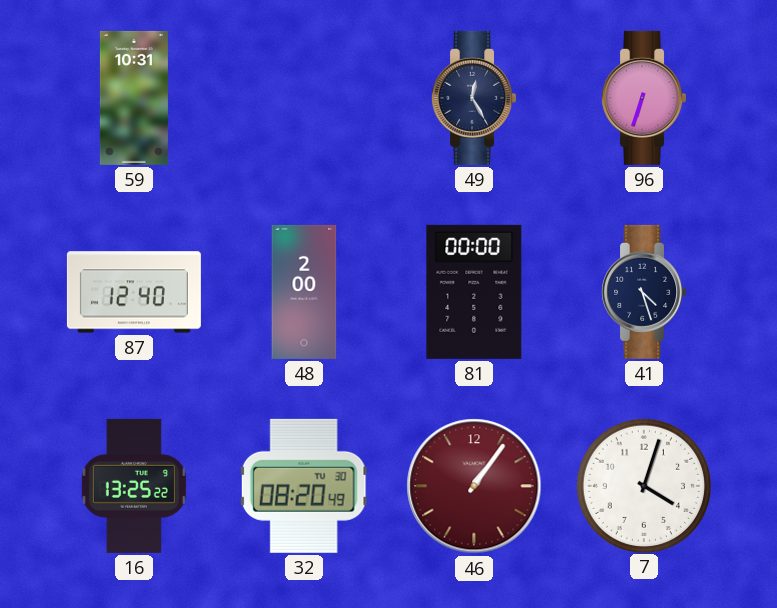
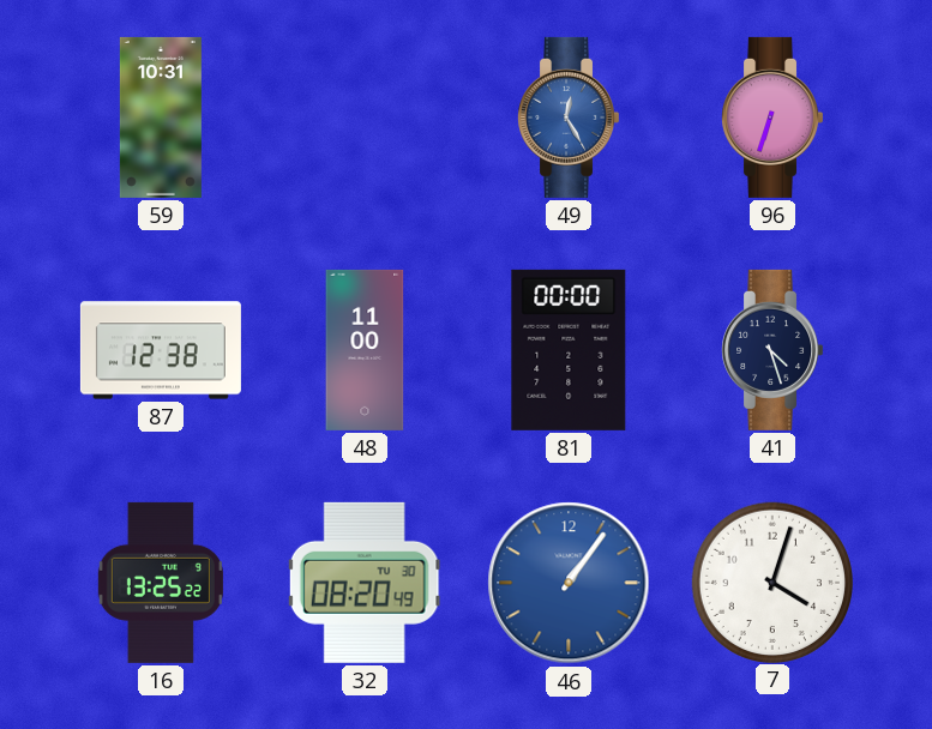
49 dial: navy -> blue
87: 12:40 -> 12:38
48: 2:00 -> 11:00
46 dial: burgundy -> blue
